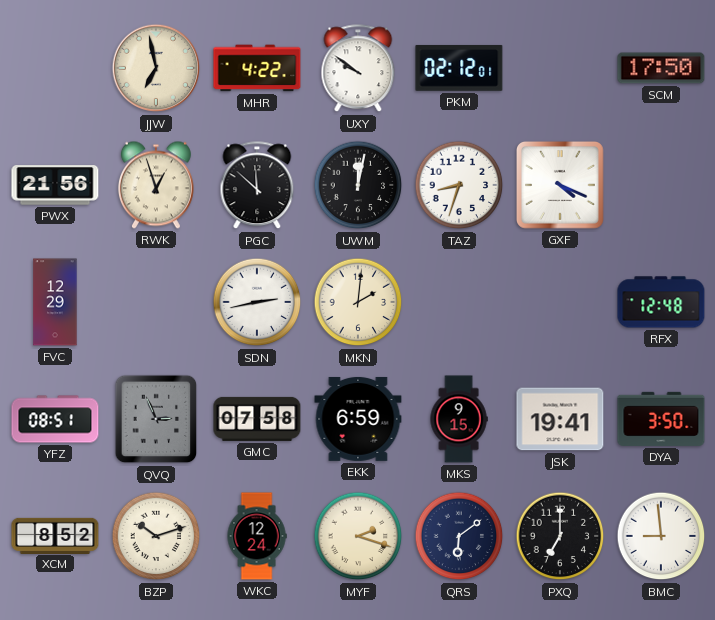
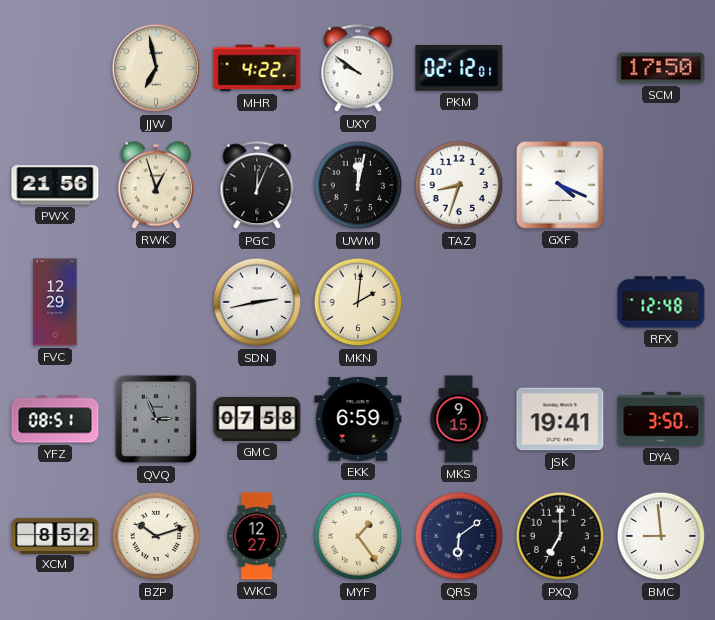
PGC: 11:52 -> 12:04
WKC: 12:24 -> 12:27
MYF: 2:18 -> 1:24
